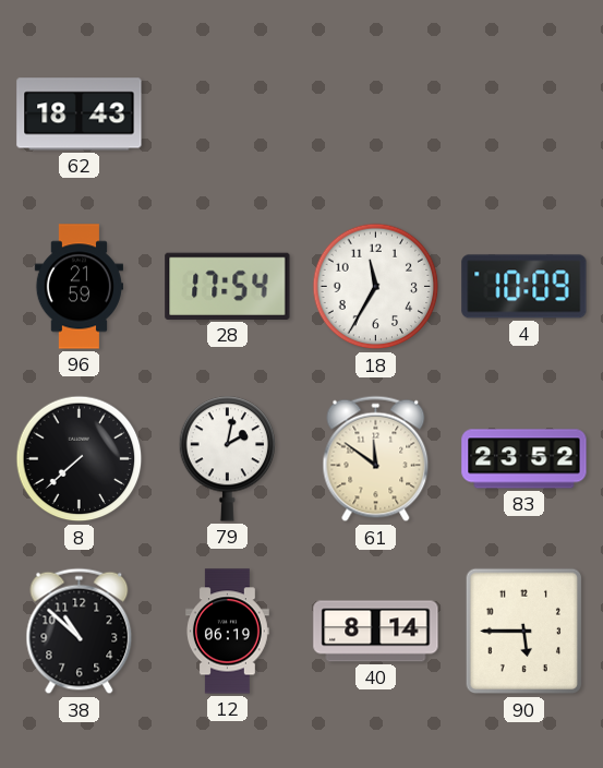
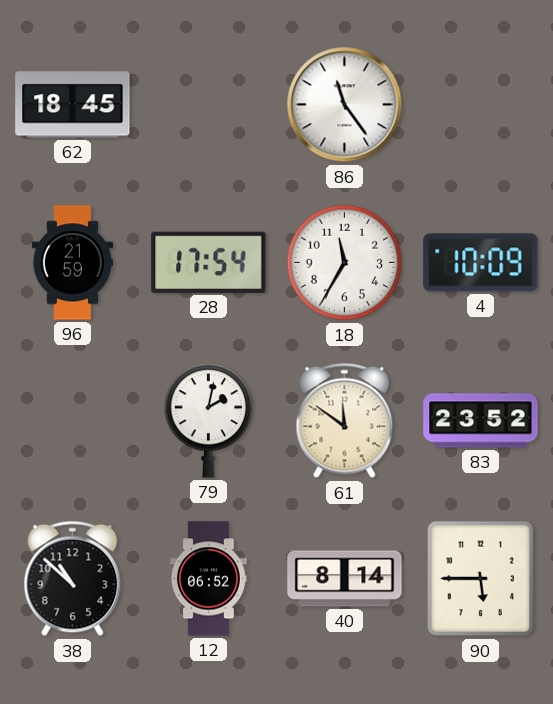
62: 18:43 -> 18:45
86: none -> 11:24
8: 7:38 -> none
12: 06:19 -> 06:52
